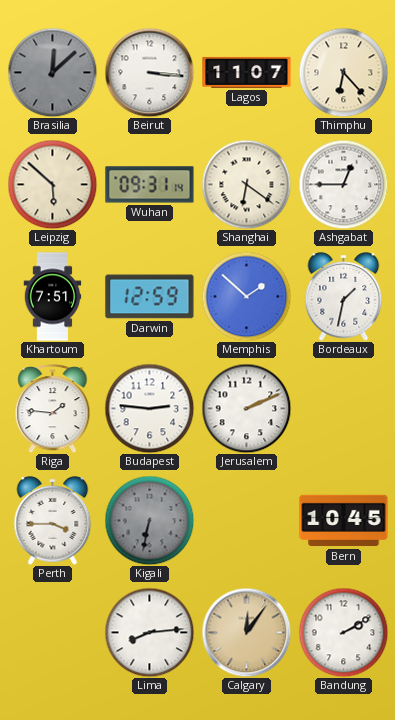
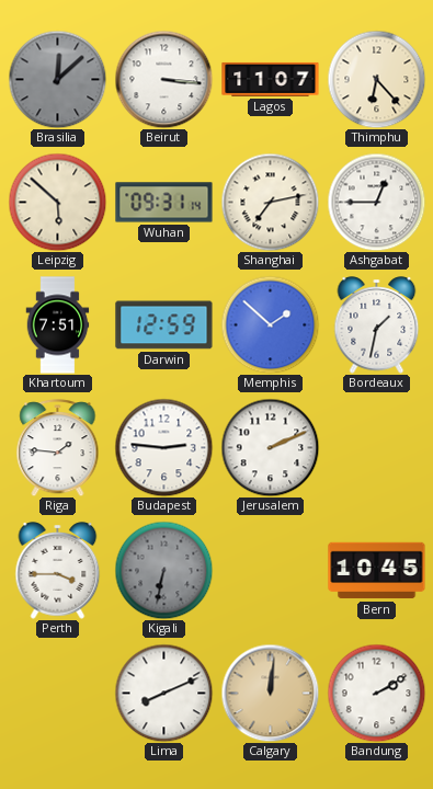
Shanghai: 6:21 -> 7:13
Lima: 8:14 -> 8:11
Calgary: 12:06 -> 12:01
